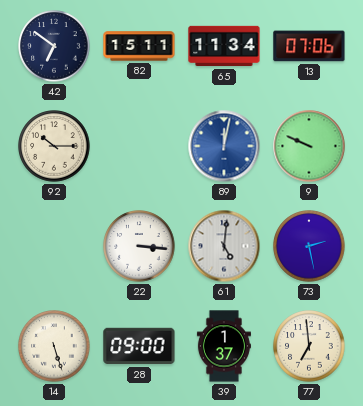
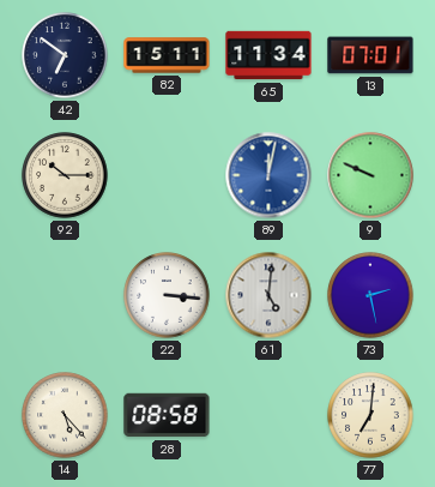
13: 07:06 -> 07:01
14: 5:27 -> 5:23
28: 09:00 -> 08:58
39: 1:37 -> none
77: 6:59 -> 7:01
